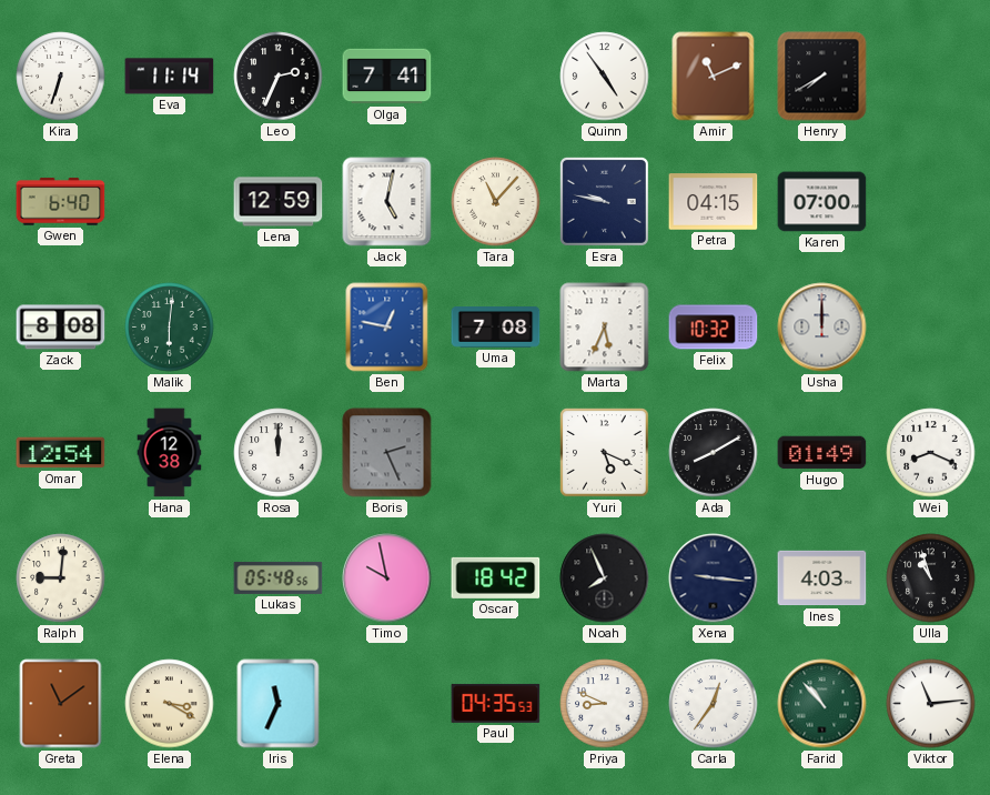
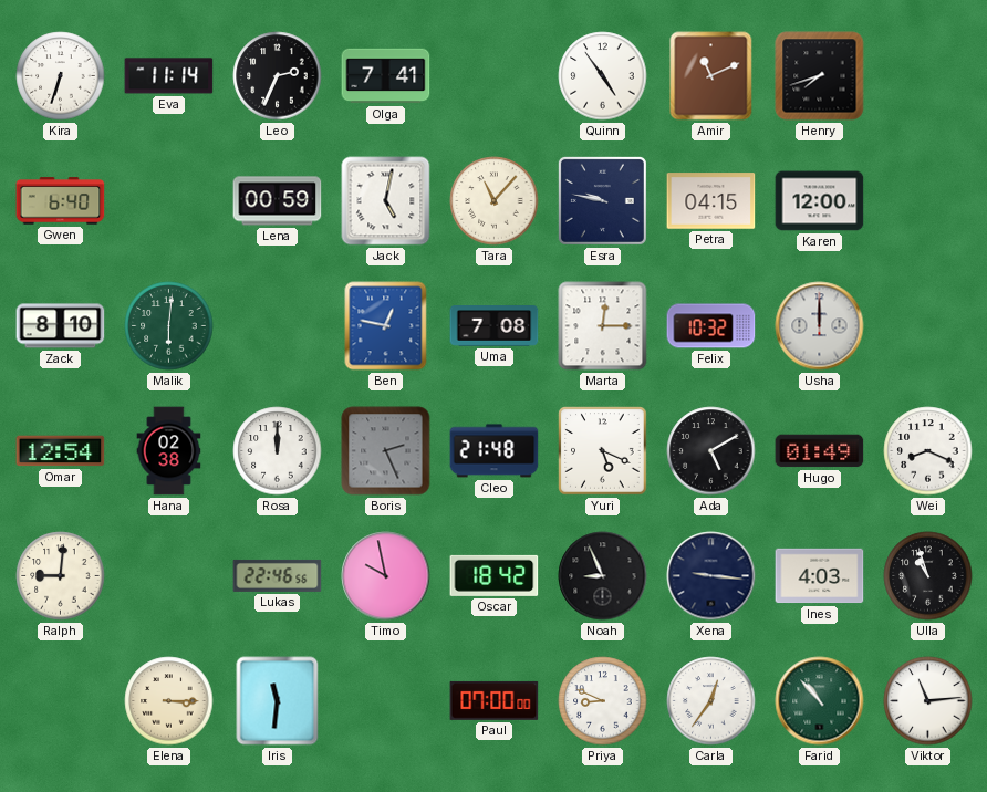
Henry: 7:40 -> 7:42
Lena: 12:59 -> 00:59
Karen: 07:00 -> 12:00
Zack: 8:08 -> 8:10
Marta: 5:34 -> 12:15
Hana: 12:38 -> 02:38
Cleo: none -> 21:48
Ada: 8:10 -> 5:10
Lukas: 05:48 -> 22:46
Noah: 7:56 -> 8:56
Greta: 11:09 -> none
Elena: 3:20 -> 3:15
Iris: 11:34 -> 11:31
Paul: 04:35 -> 07:00
